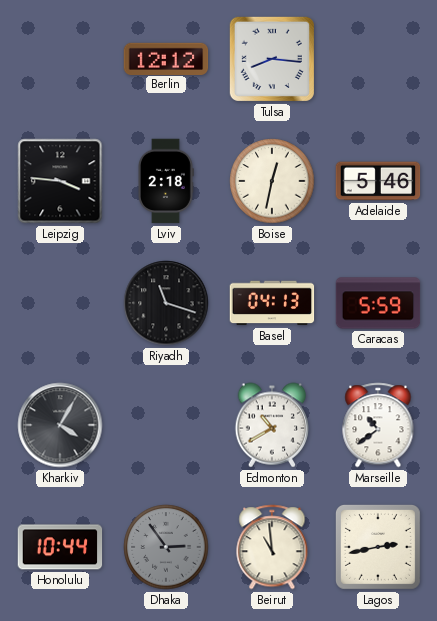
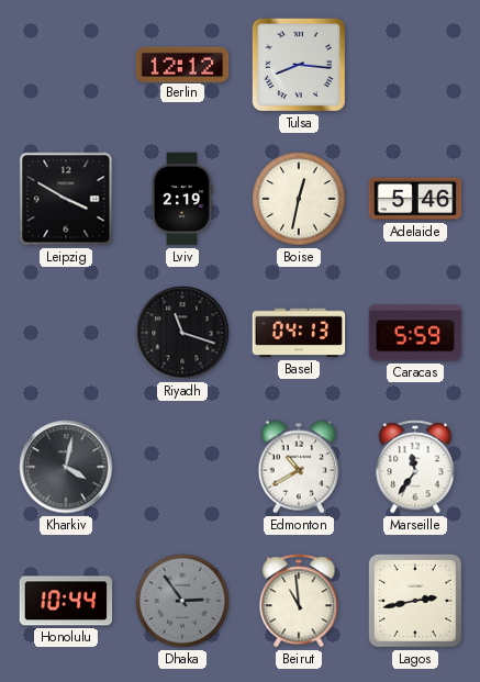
Leipzig: 3:46 -> 3:50
Lviv: 2:18 -> 2:19
Kharkiv: 4:05 -> 4:02
Marseille: 10:39 -> 11:36
